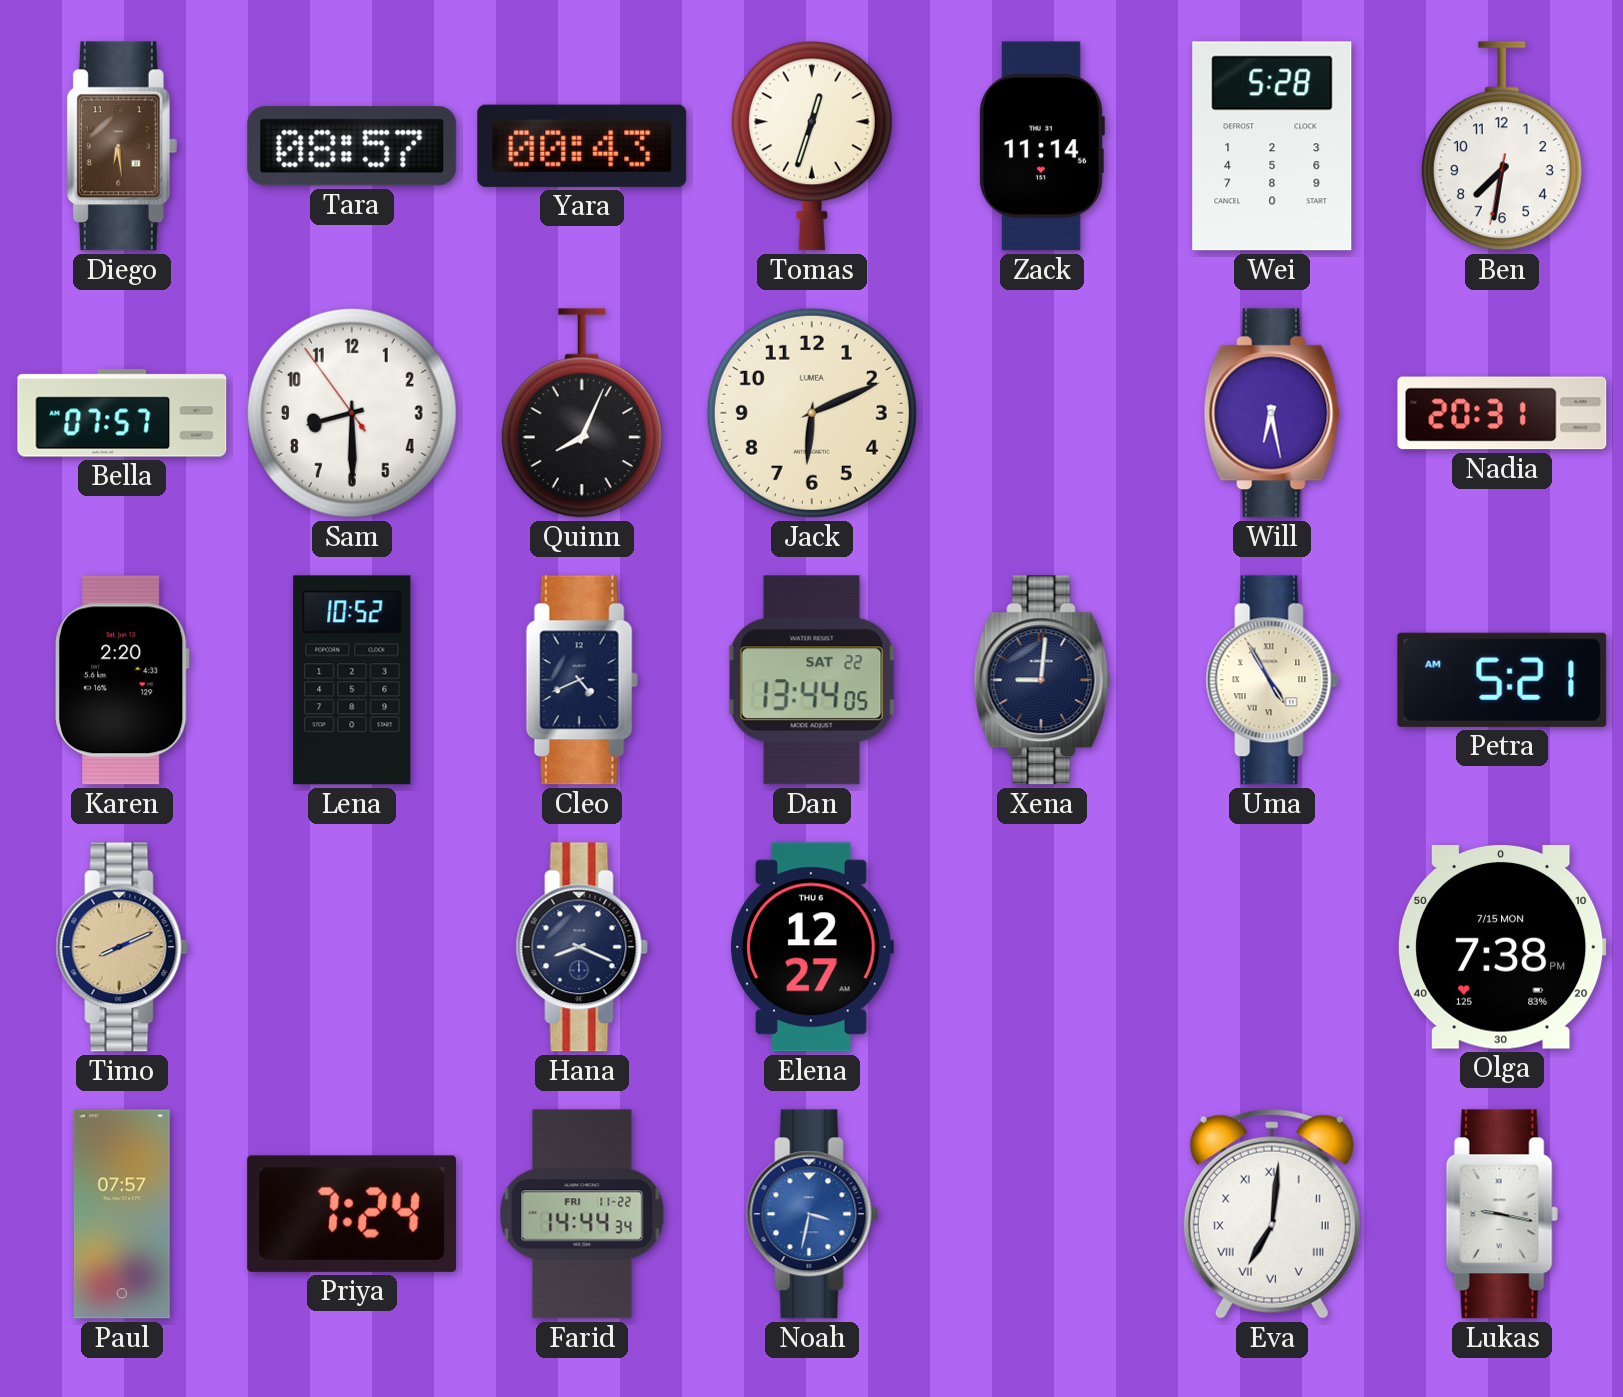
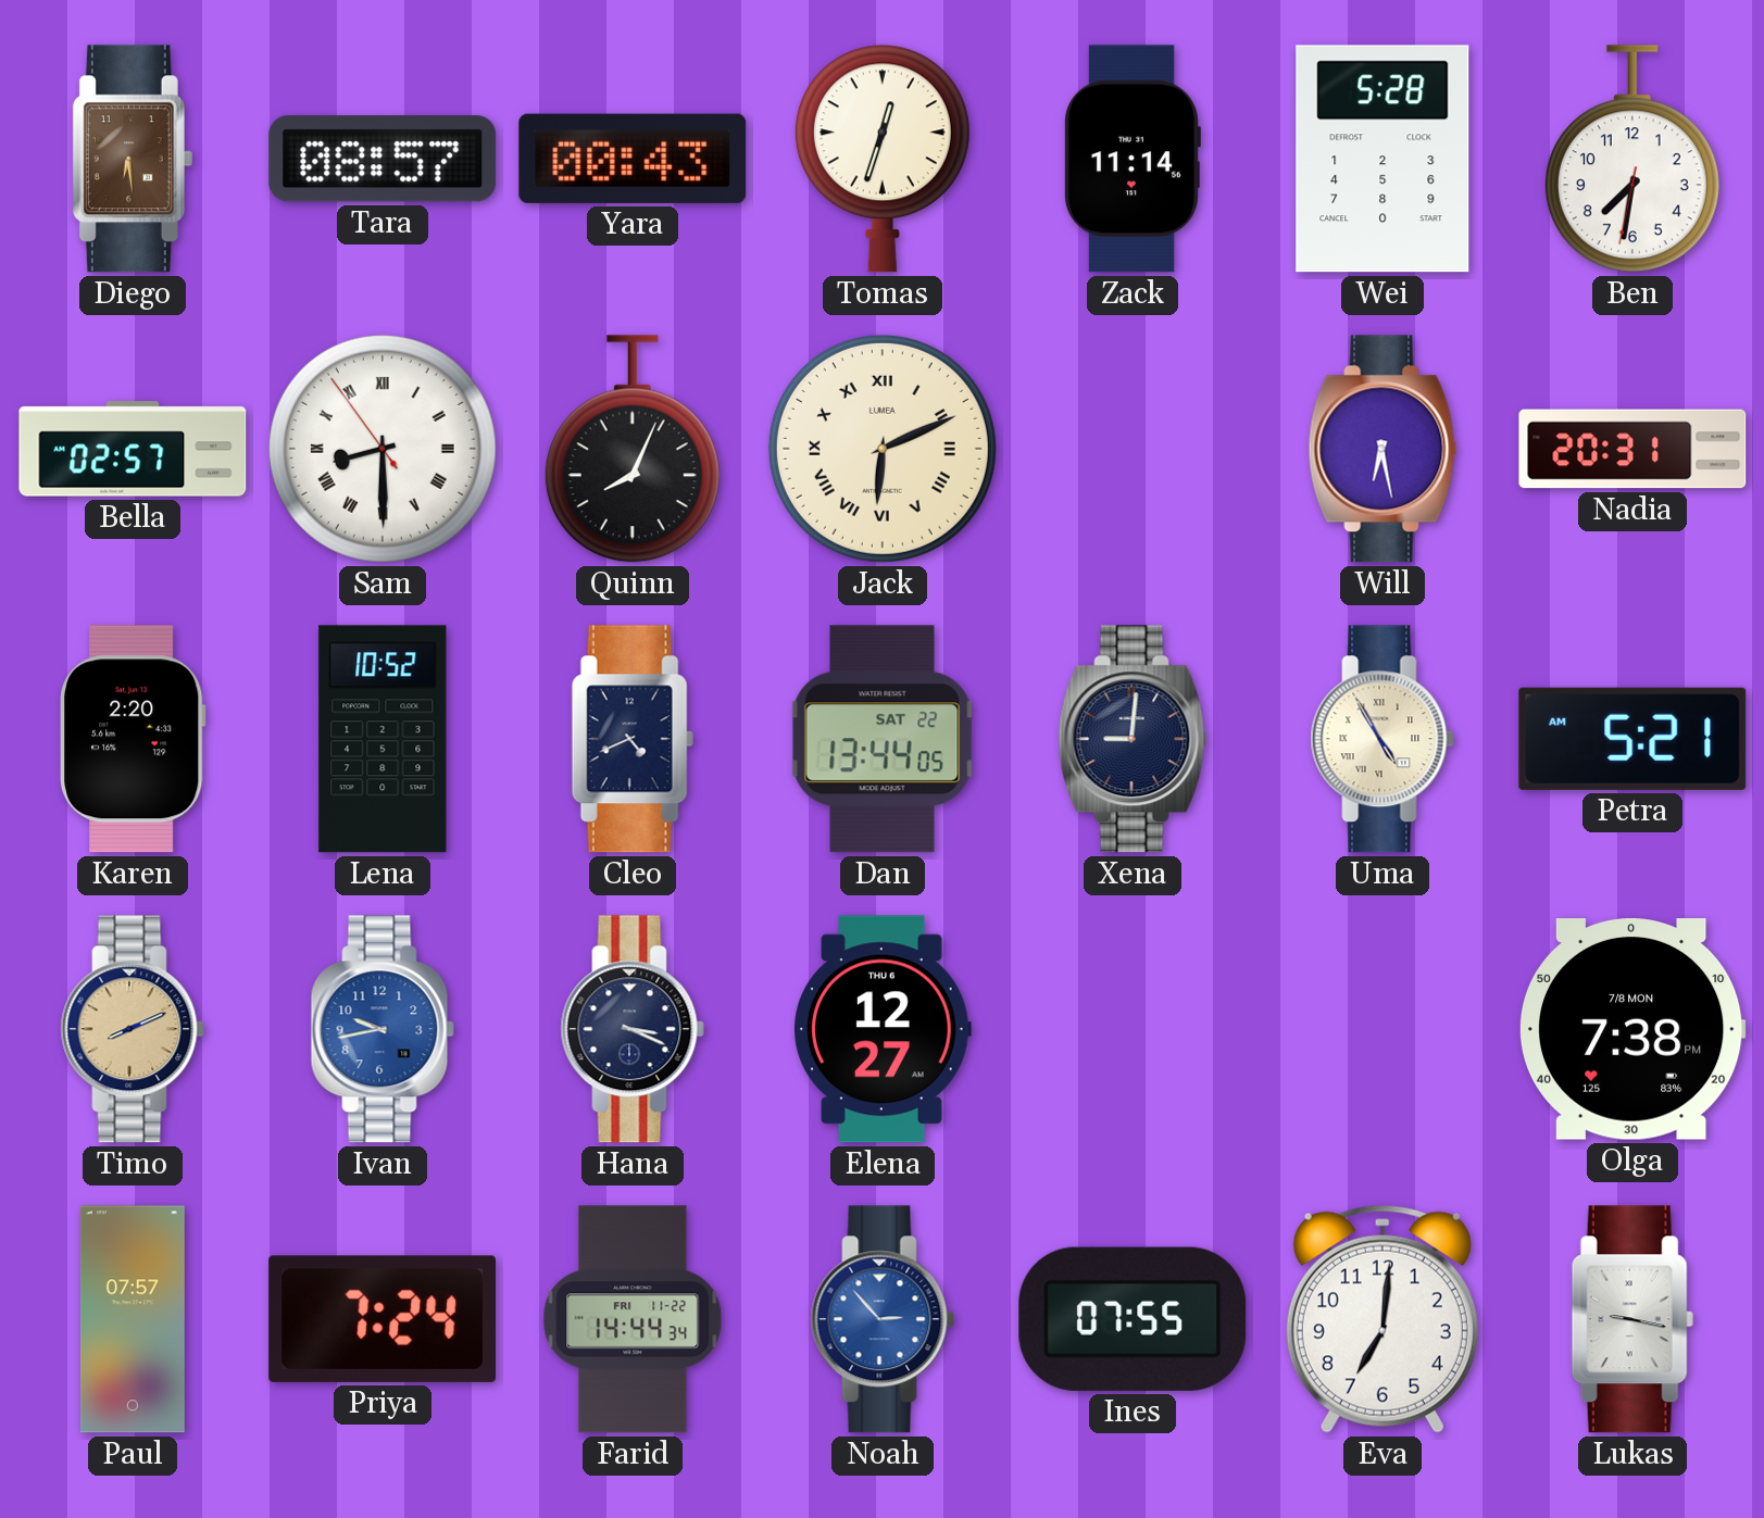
Bella: 07:57 -> 02:57
Sam numerals: Arabic -> Roman
Jack numerals: Arabic -> Roman
Ivan: none -> 9:43
Hana: 8:19 -> 3:19
Olga date: 7/15 MON -> 7/8 MON
Noah: 3:32 -> 2:53
Ines: none -> 07:55
Eva numerals: Roman -> Arabic
